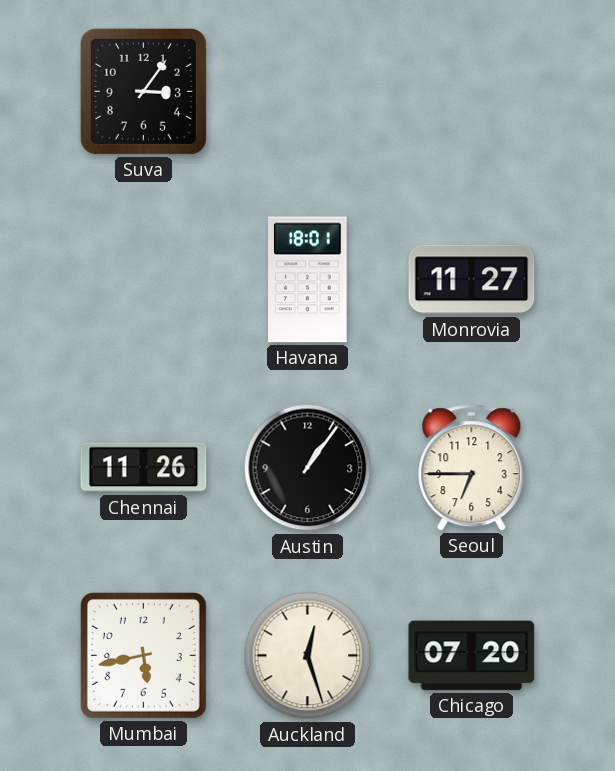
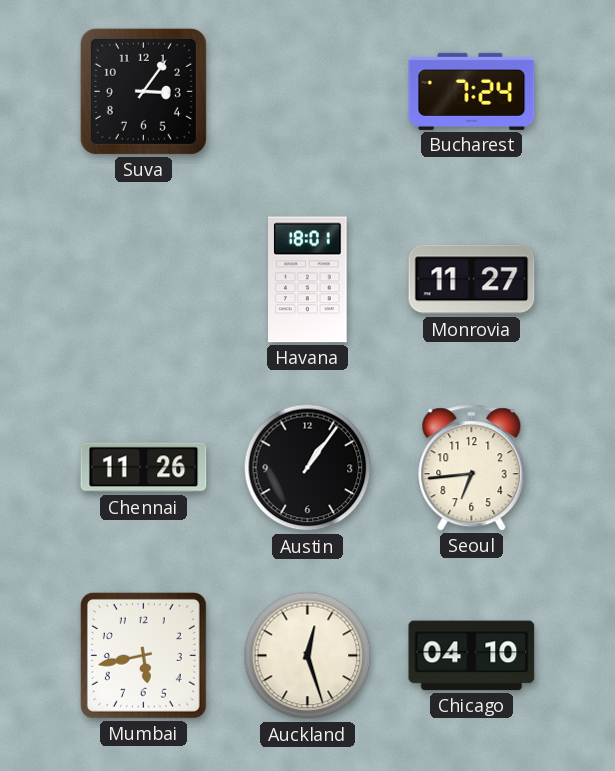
Bucharest: none -> 7:24
Seoul: 6:45 -> 6:44
Chicago: 07:20 -> 04:10
